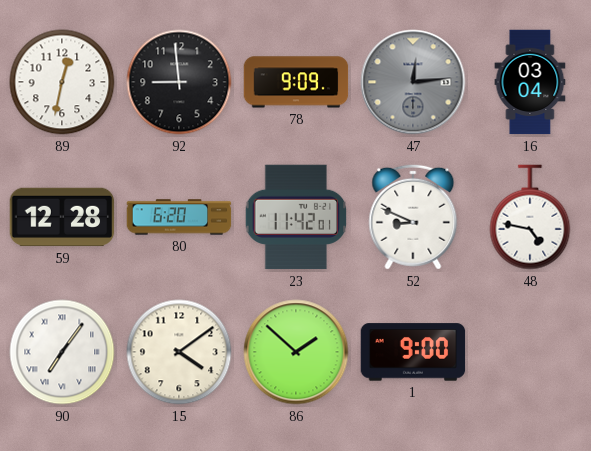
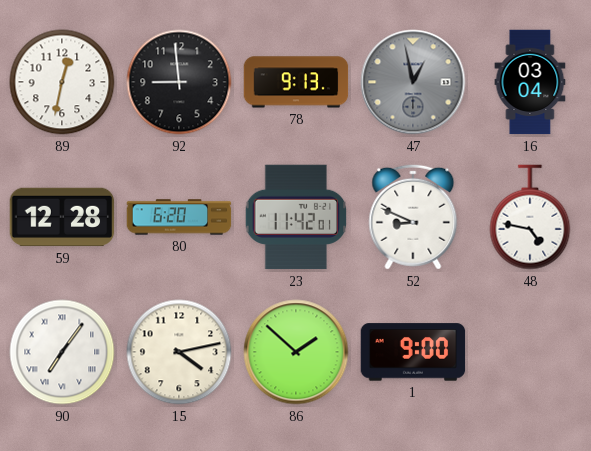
78: 9:09 -> 9:13
47: 12:14 -> 12:58
15: 4:09 -> 4:13
